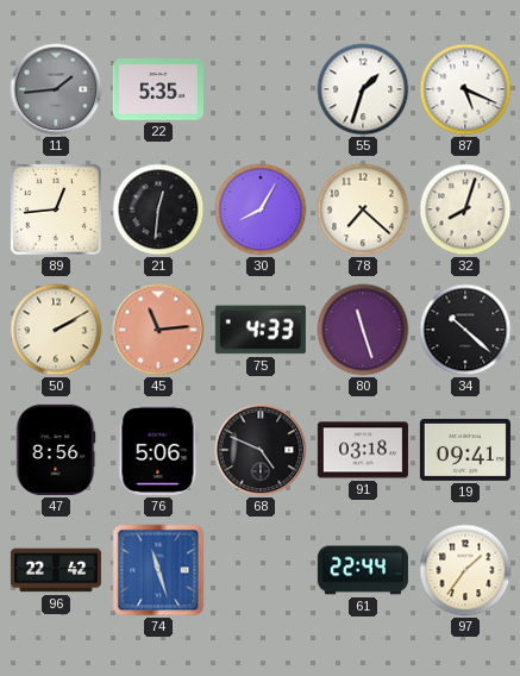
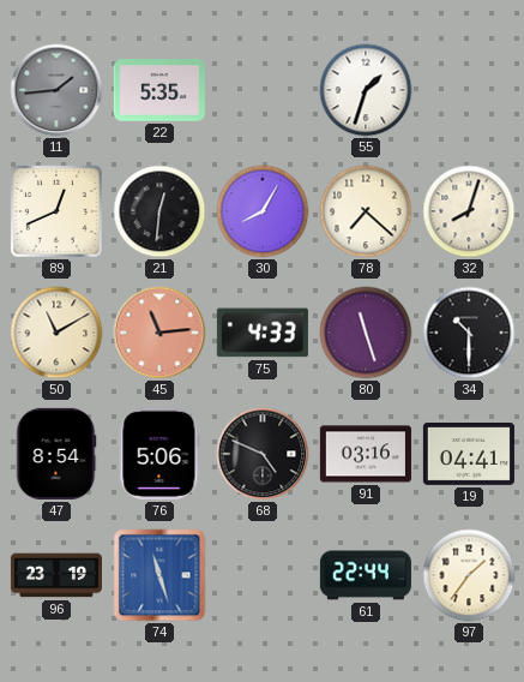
87: 5:19 -> none
89: 12:44 -> 12:41
50: 2:10 -> 11:10
34: 10:22 -> 10:30
47: 8:56 -> 8:54
91: 03:18 -> 03:16
19: 09:41 -> 04:41
96: 22:42 -> 23:19
